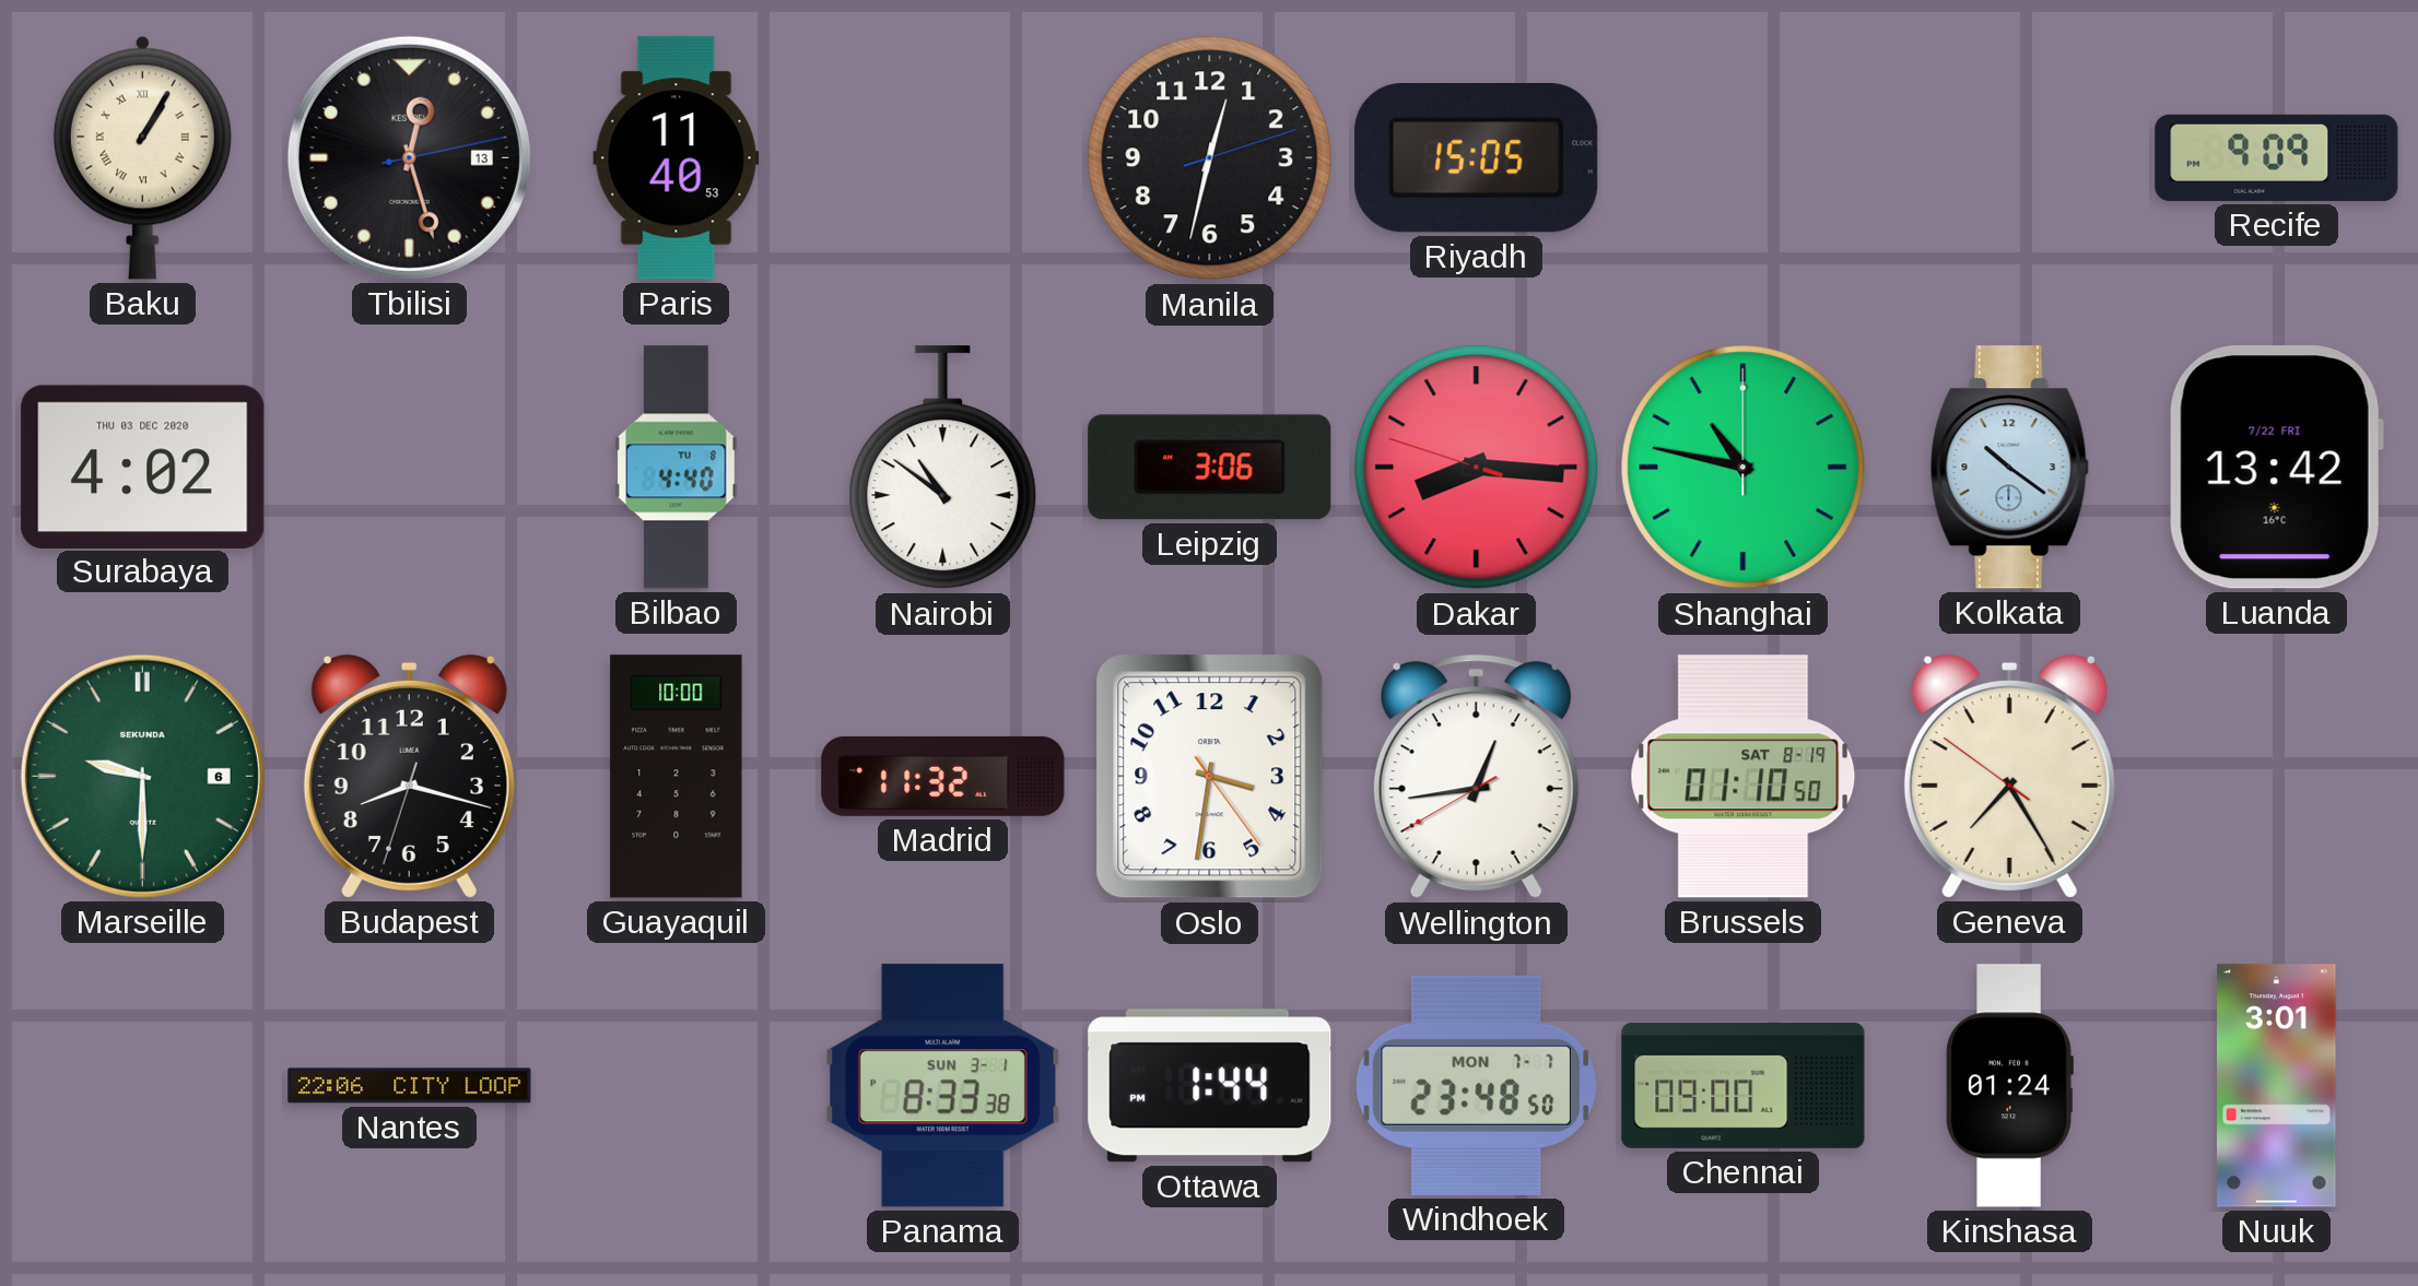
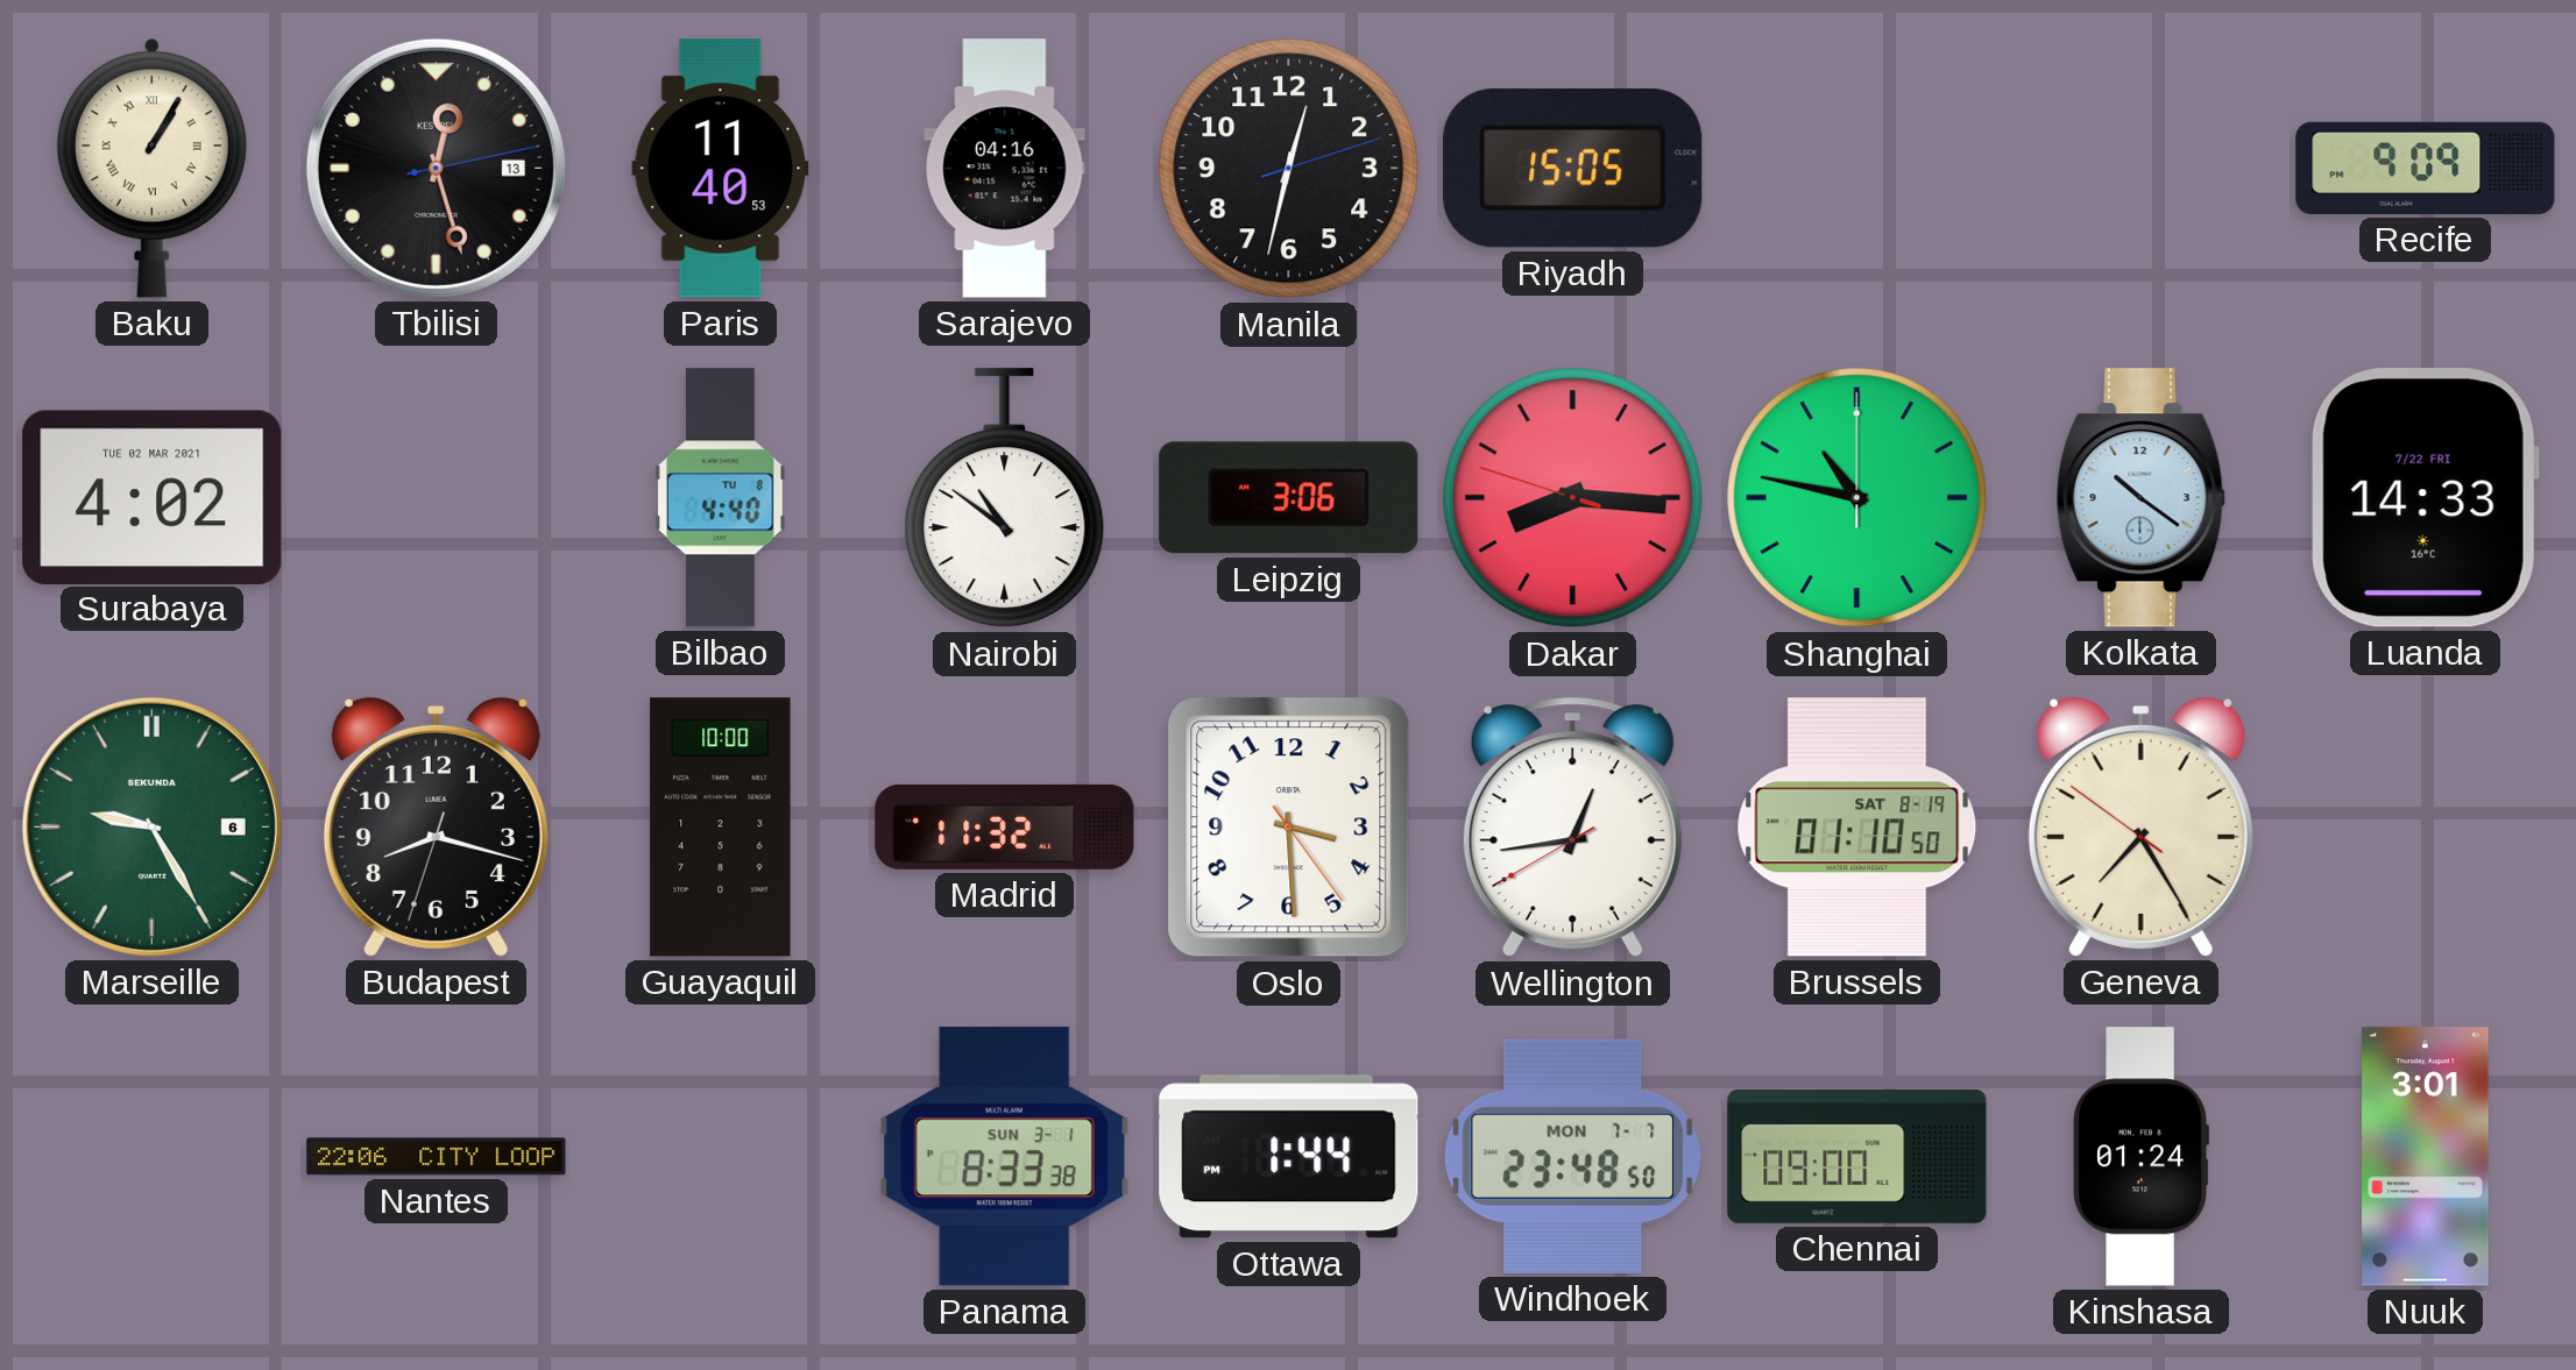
Sarajevo: none -> 04:16
Surabaya date: THU 03 DEC 2020 -> TUE 02 MAR 2021
Luanda: 13:42 -> 14:33
Marseille: 9:30 -> 9:25
Oslo: 3:31 -> 3:29
